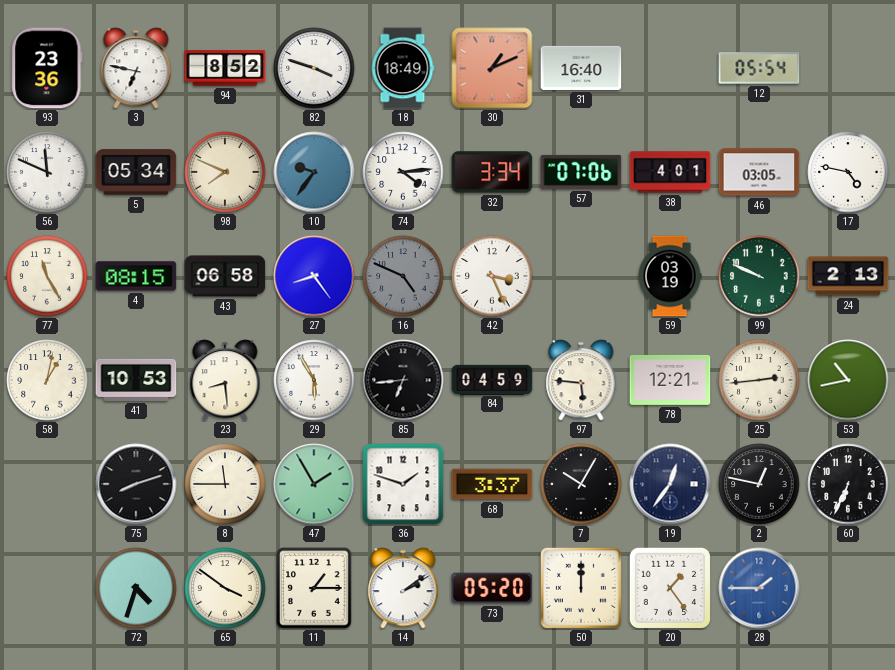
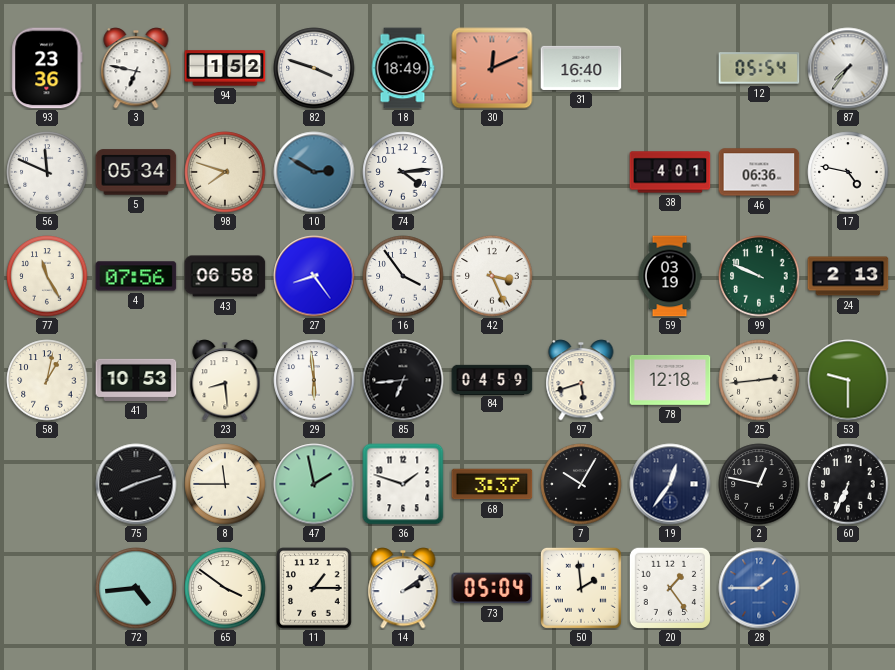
94: 8:52 -> 1:52
30: 1:11 -> 12:11
87: none -> 7:36
98: 7:49 -> 7:48
10: 9:36 -> 2:50
32: 3:34 -> none
57: 07:06 -> none
46: 03:05 -> 06:36
4: 08:15 -> 07:56
16: 4:49 -> 3:54
16 dial: grey -> white
29: 5:55 -> 5:59
97: 5:46 -> 5:42
78: 12:21 -> 12:18
53: 10:43 -> 9:30
47: 1:55 -> 1:58
72: 4:33 -> 4:44
73: 05:20 -> 05:04
50: 12:00 -> 1:59
